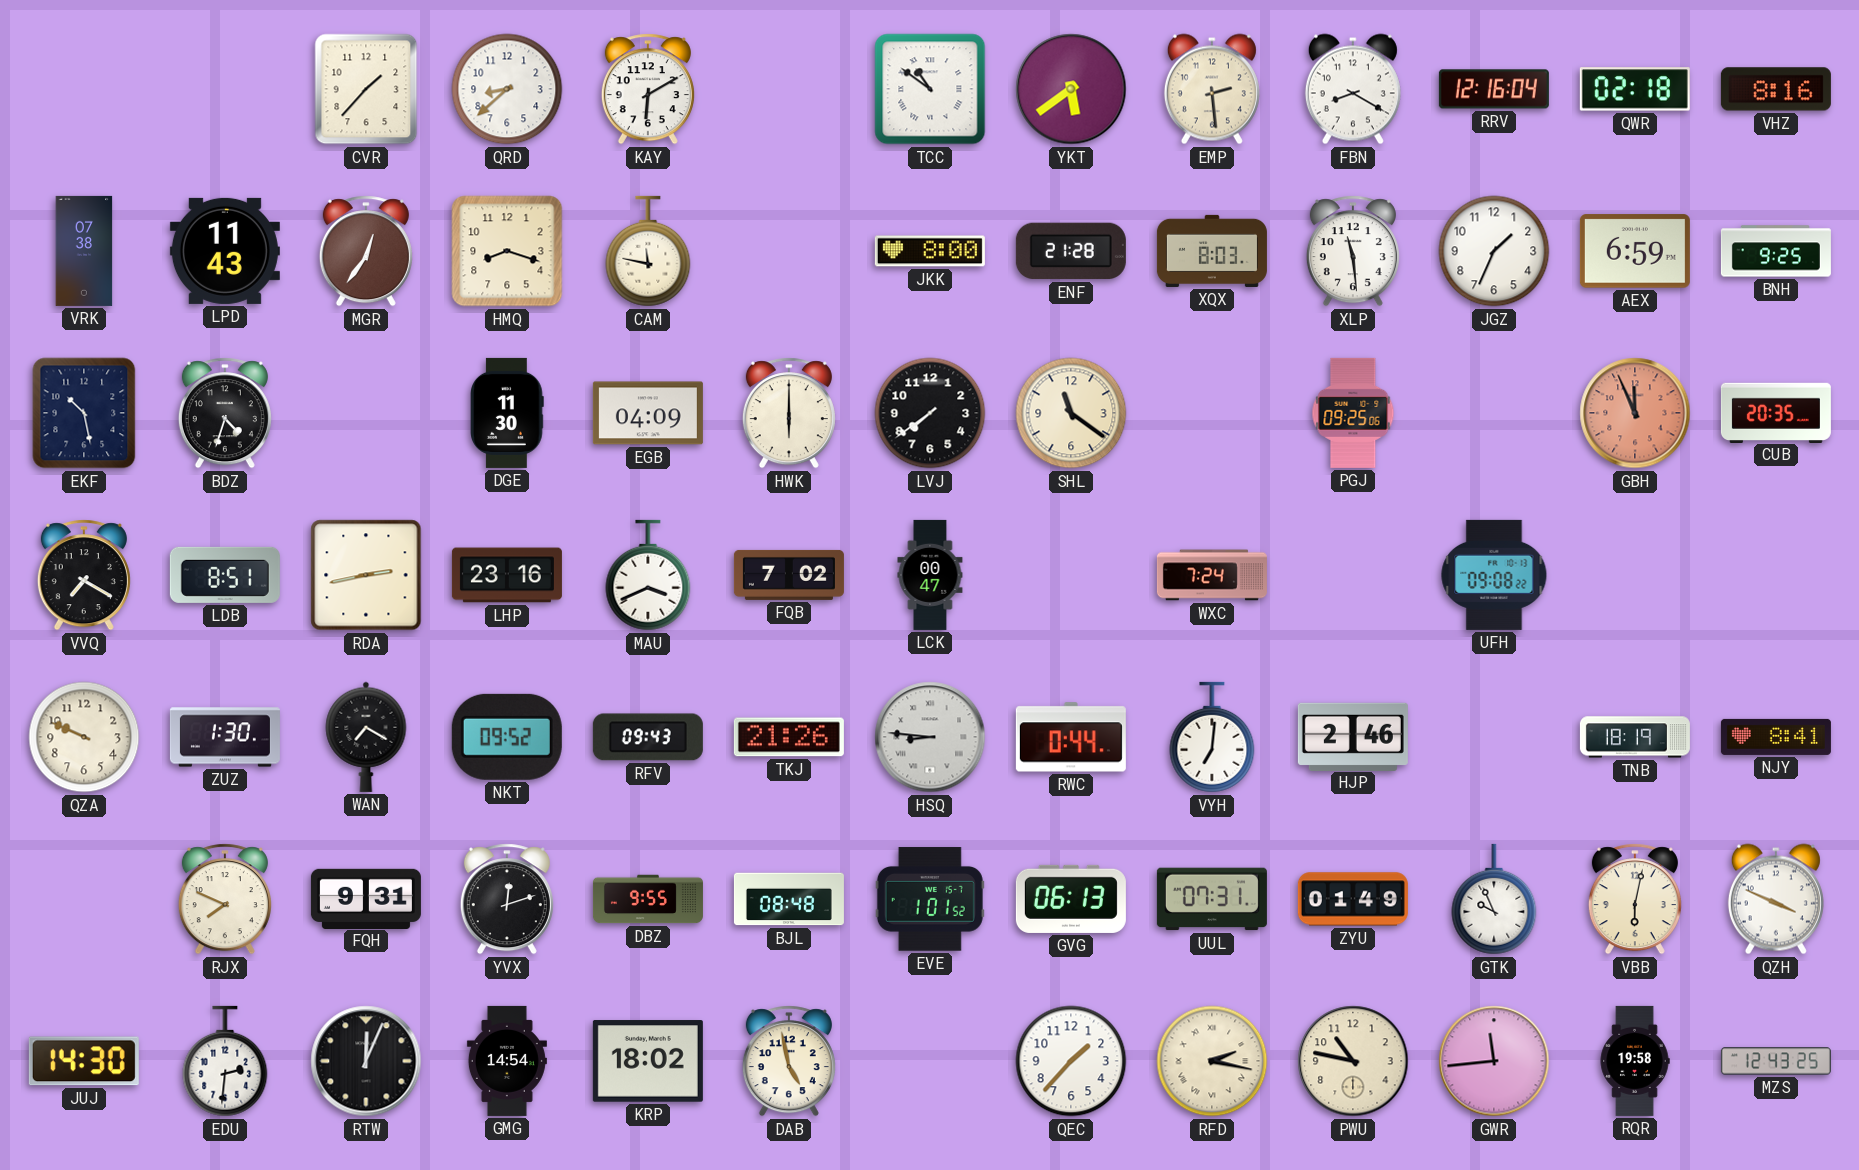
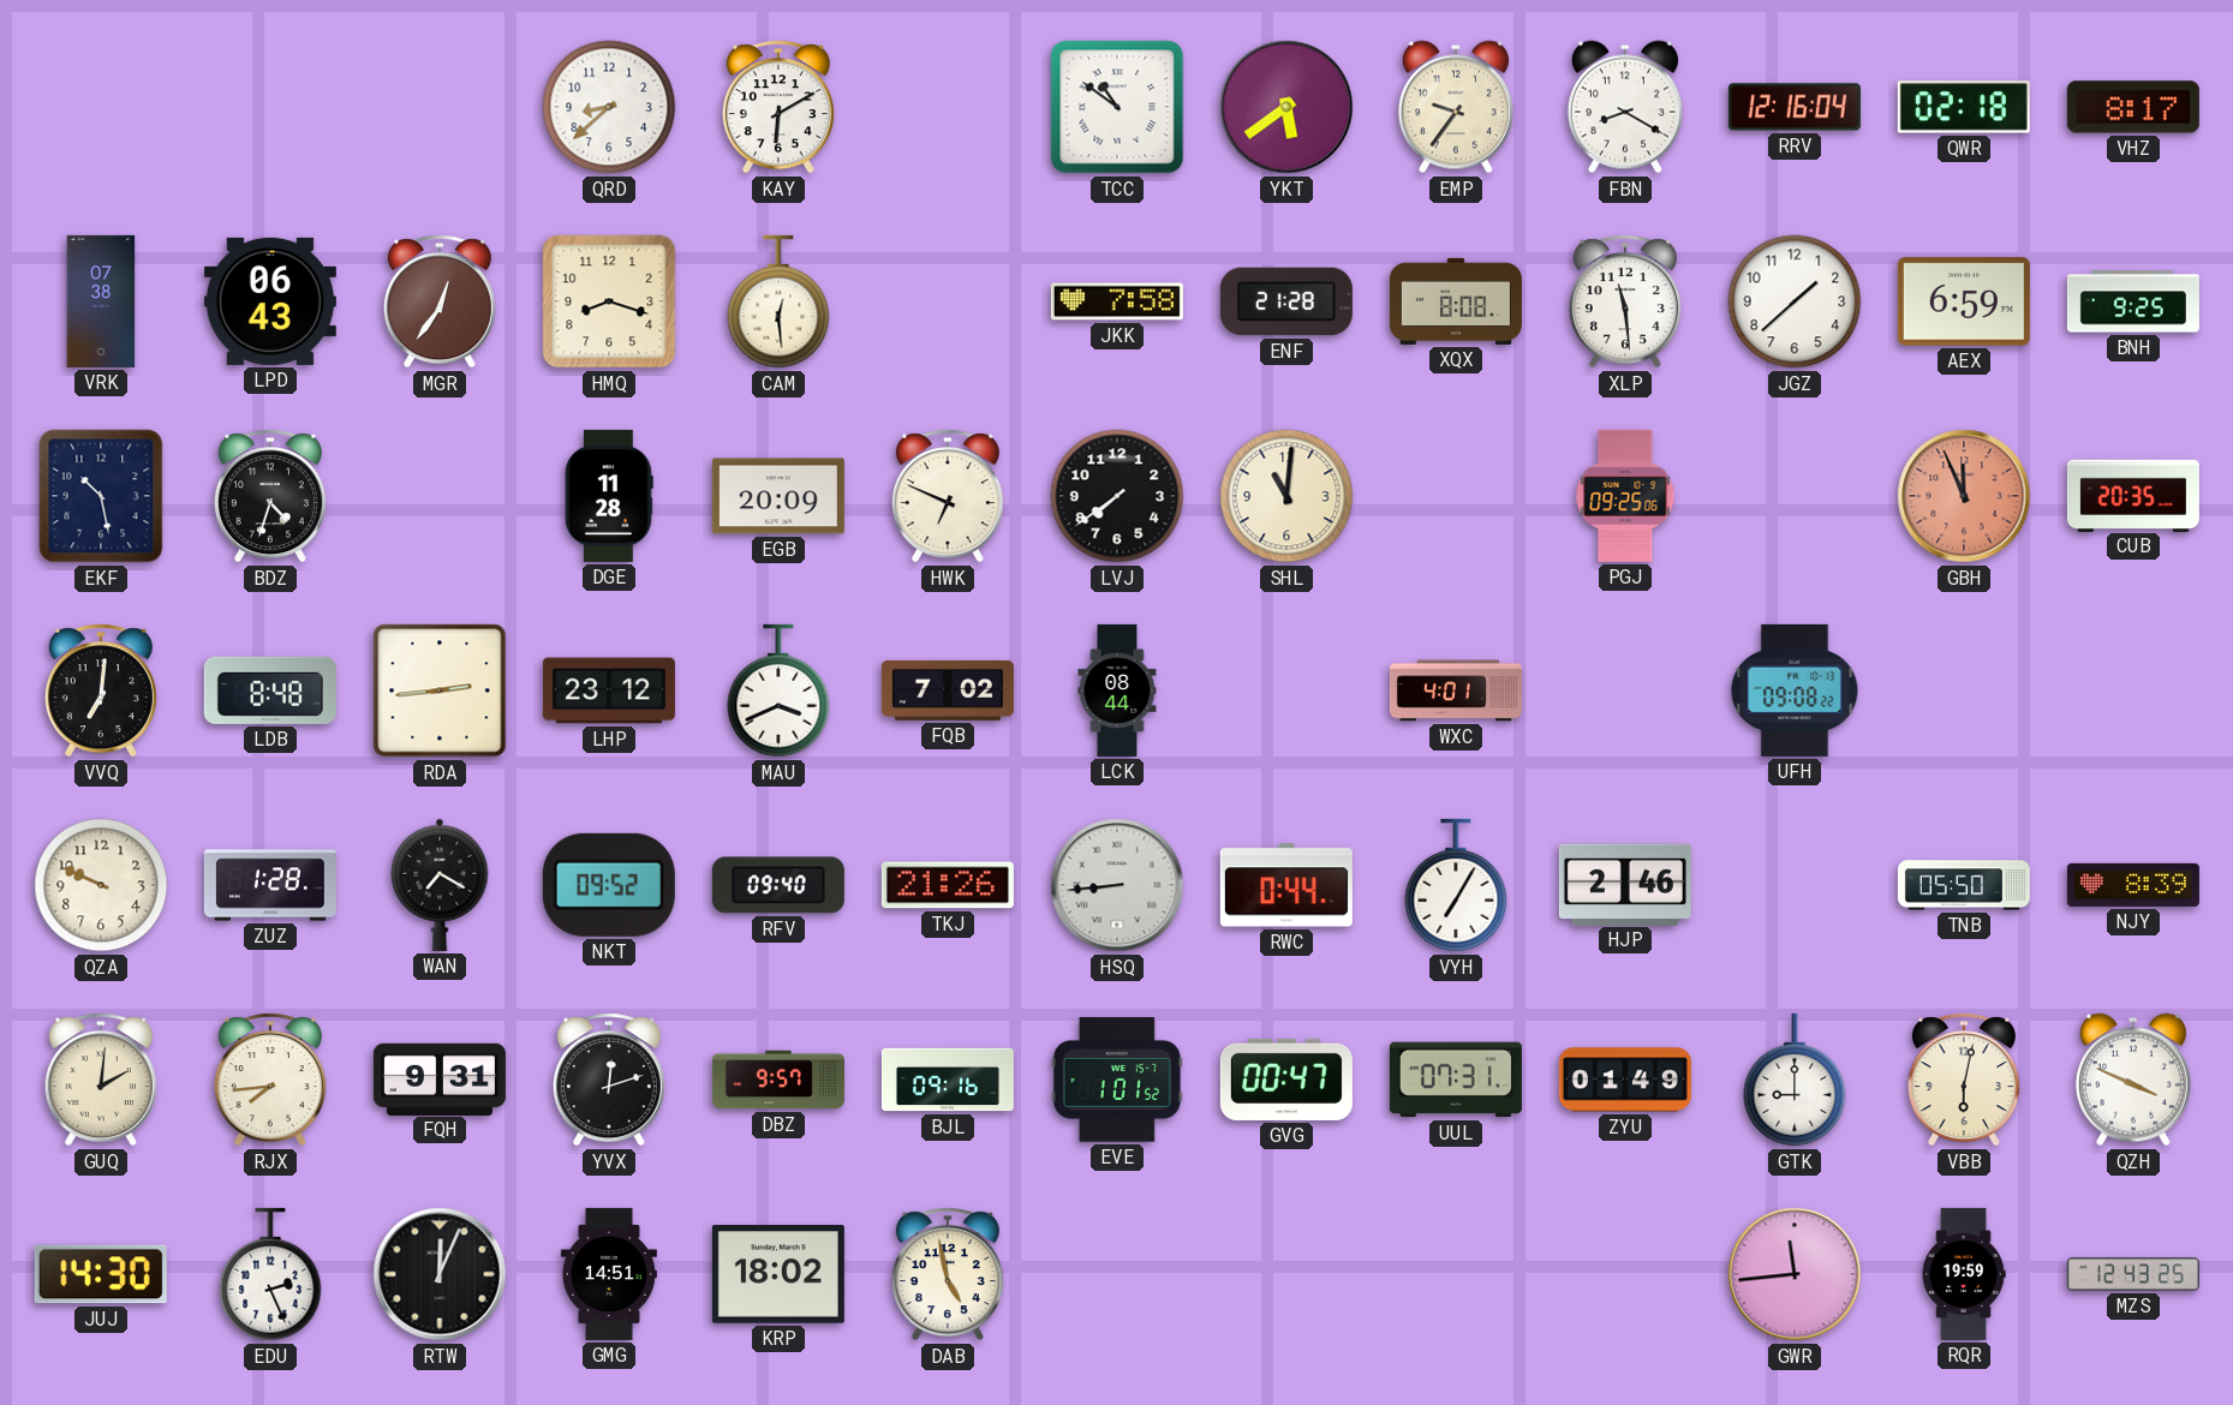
CVR: 1:37 -> none
EMP: 2:29 -> 9:36
VHZ: 8:16 -> 8:17
LPD: 11:43 -> 06:43
CAM: 11:47 -> 12:29
JKK: 8:00 -> 7:58
XQX: 8:03 -> 8:08
JGZ: 1:34 -> 1:38
DGE: 11:30 -> 11:28
EGB: 04:09 -> 20:09
HWK: 6:00 -> 6:49
SHL: 11:21 -> 11:01
VVQ: 7:20 -> 7:01
LDB: 8:51 -> 8:48
RDA: 2:43 -> 2:44
LHP: 23:16 -> 23:12
LCK: 00:47 -> 08:44
WXC: 7:24 -> 4:01
ZUZ: 1:30 -> 1:28
RFV: 09:43 -> 09:40
HSQ: 8:46 -> 8:44
VYH: 7:01 -> 7:05
TNB: 18:19 -> 05:50
NJY: 8:41 -> 8:39
GUQ: none -> 2:01
RJX: 7:49 -> 7:44
DBZ: 9:55 -> 9:57
BJL: 08:48 -> 09:16
GVG: 06:13 -> 00:47
GTK: 9:56 -> 9:00
EDU: 2:31 -> 2:26
GMG: 14:54 -> 14:51
QEC: 1:37 -> none
RFD: 2:17 -> none
PWU: 10:47 -> none
RQR: 19:58 -> 19:59
